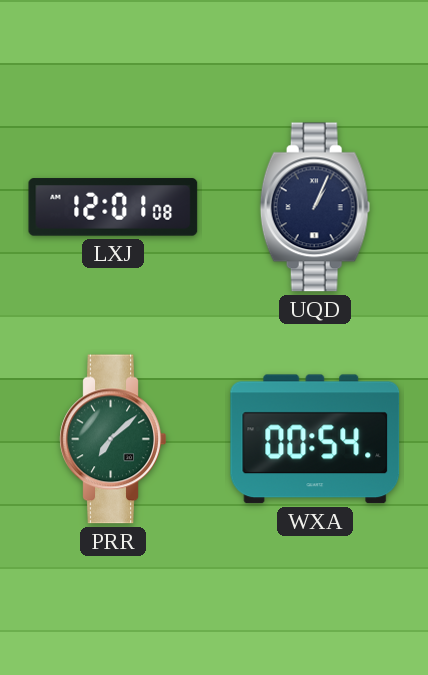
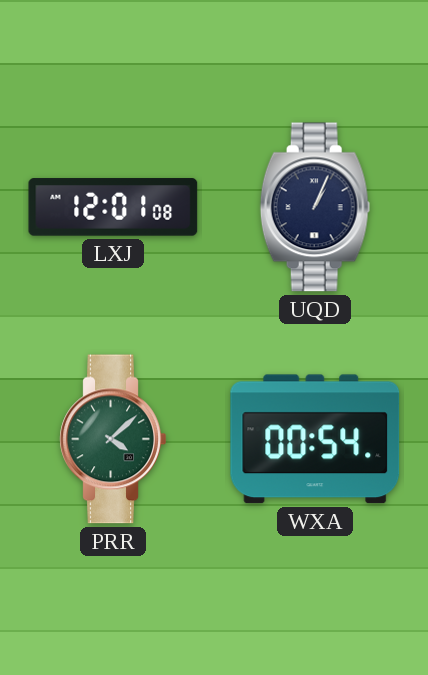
PRR: 7:08 -> 4:08
